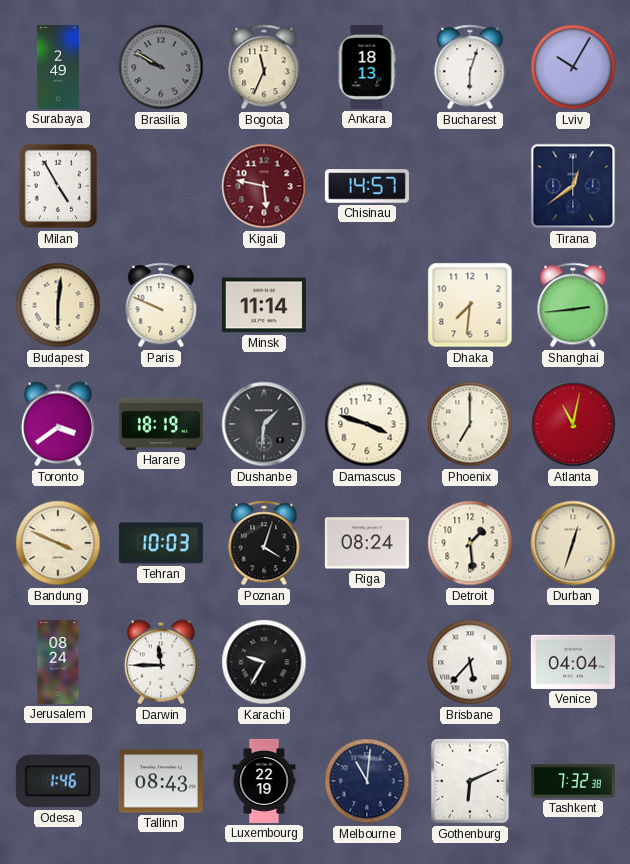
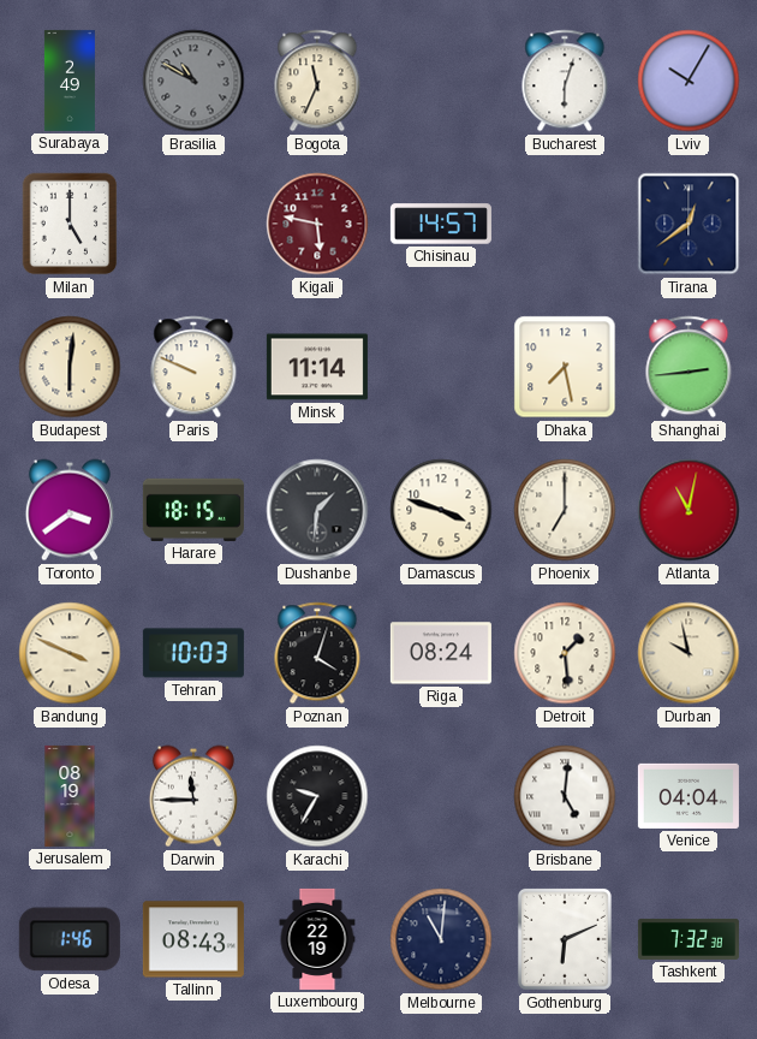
Brasilia: 9:50 -> 10:50
Ankara: 18:13 -> none
Milan: 4:55 -> 5:00
Dhaka: 7:31 -> 7:28
Harare: 18:19 -> 18:15
Durban: 12:33 -> 9:58
Jerusalem: 08:24 -> 08:19
Brisbane: 5:37 -> 5:01
